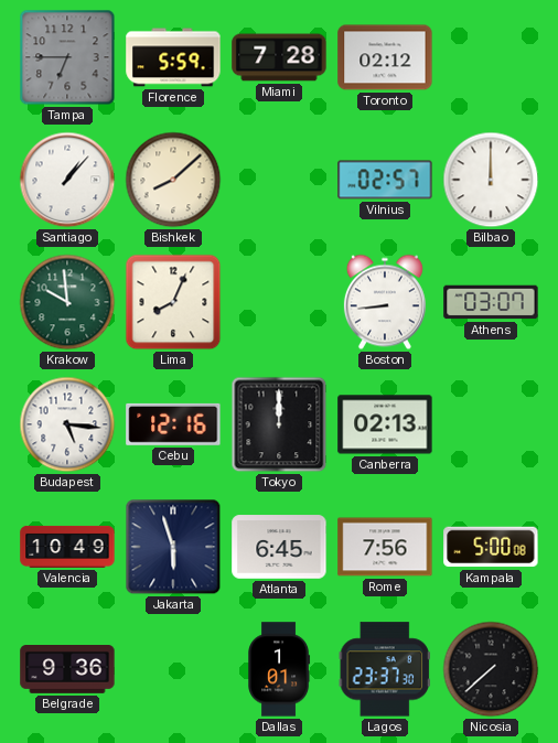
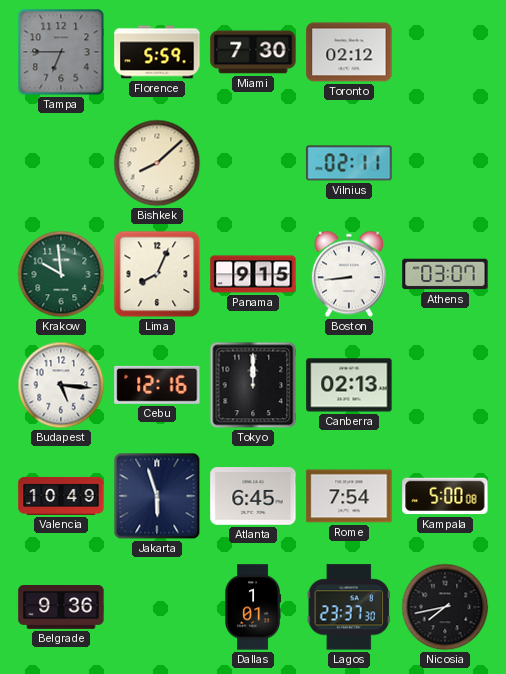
Miami: 7:28 -> 7:30
Santiago: 1:07 -> none
Vilnius: 02:57 -> 02:11
Bilbao: 12:00 -> none
Panama: none -> 9:15
Rome: 7:56 -> 7:54
Nicosia: 7:38 -> 7:43
